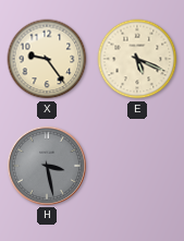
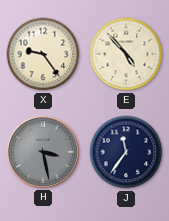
E: 5:19 -> 4:53
J: none -> 11:36
